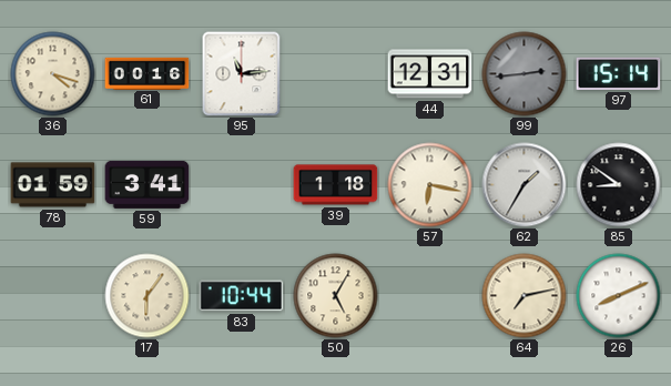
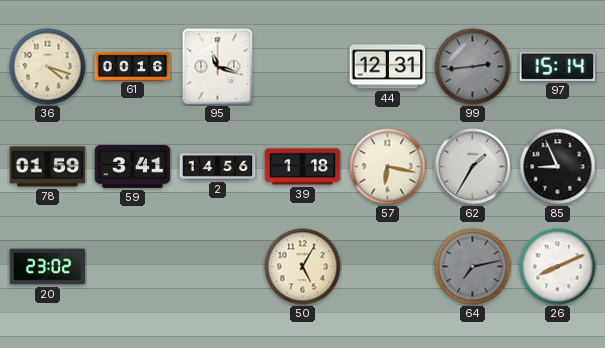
95: 11:14 -> 11:18
2: none -> 14:56
85: 8:51 -> 8:56
20: none -> 23:02
17: 6:06 -> none
83: 10:44 -> none
64 dial: cream -> grey
